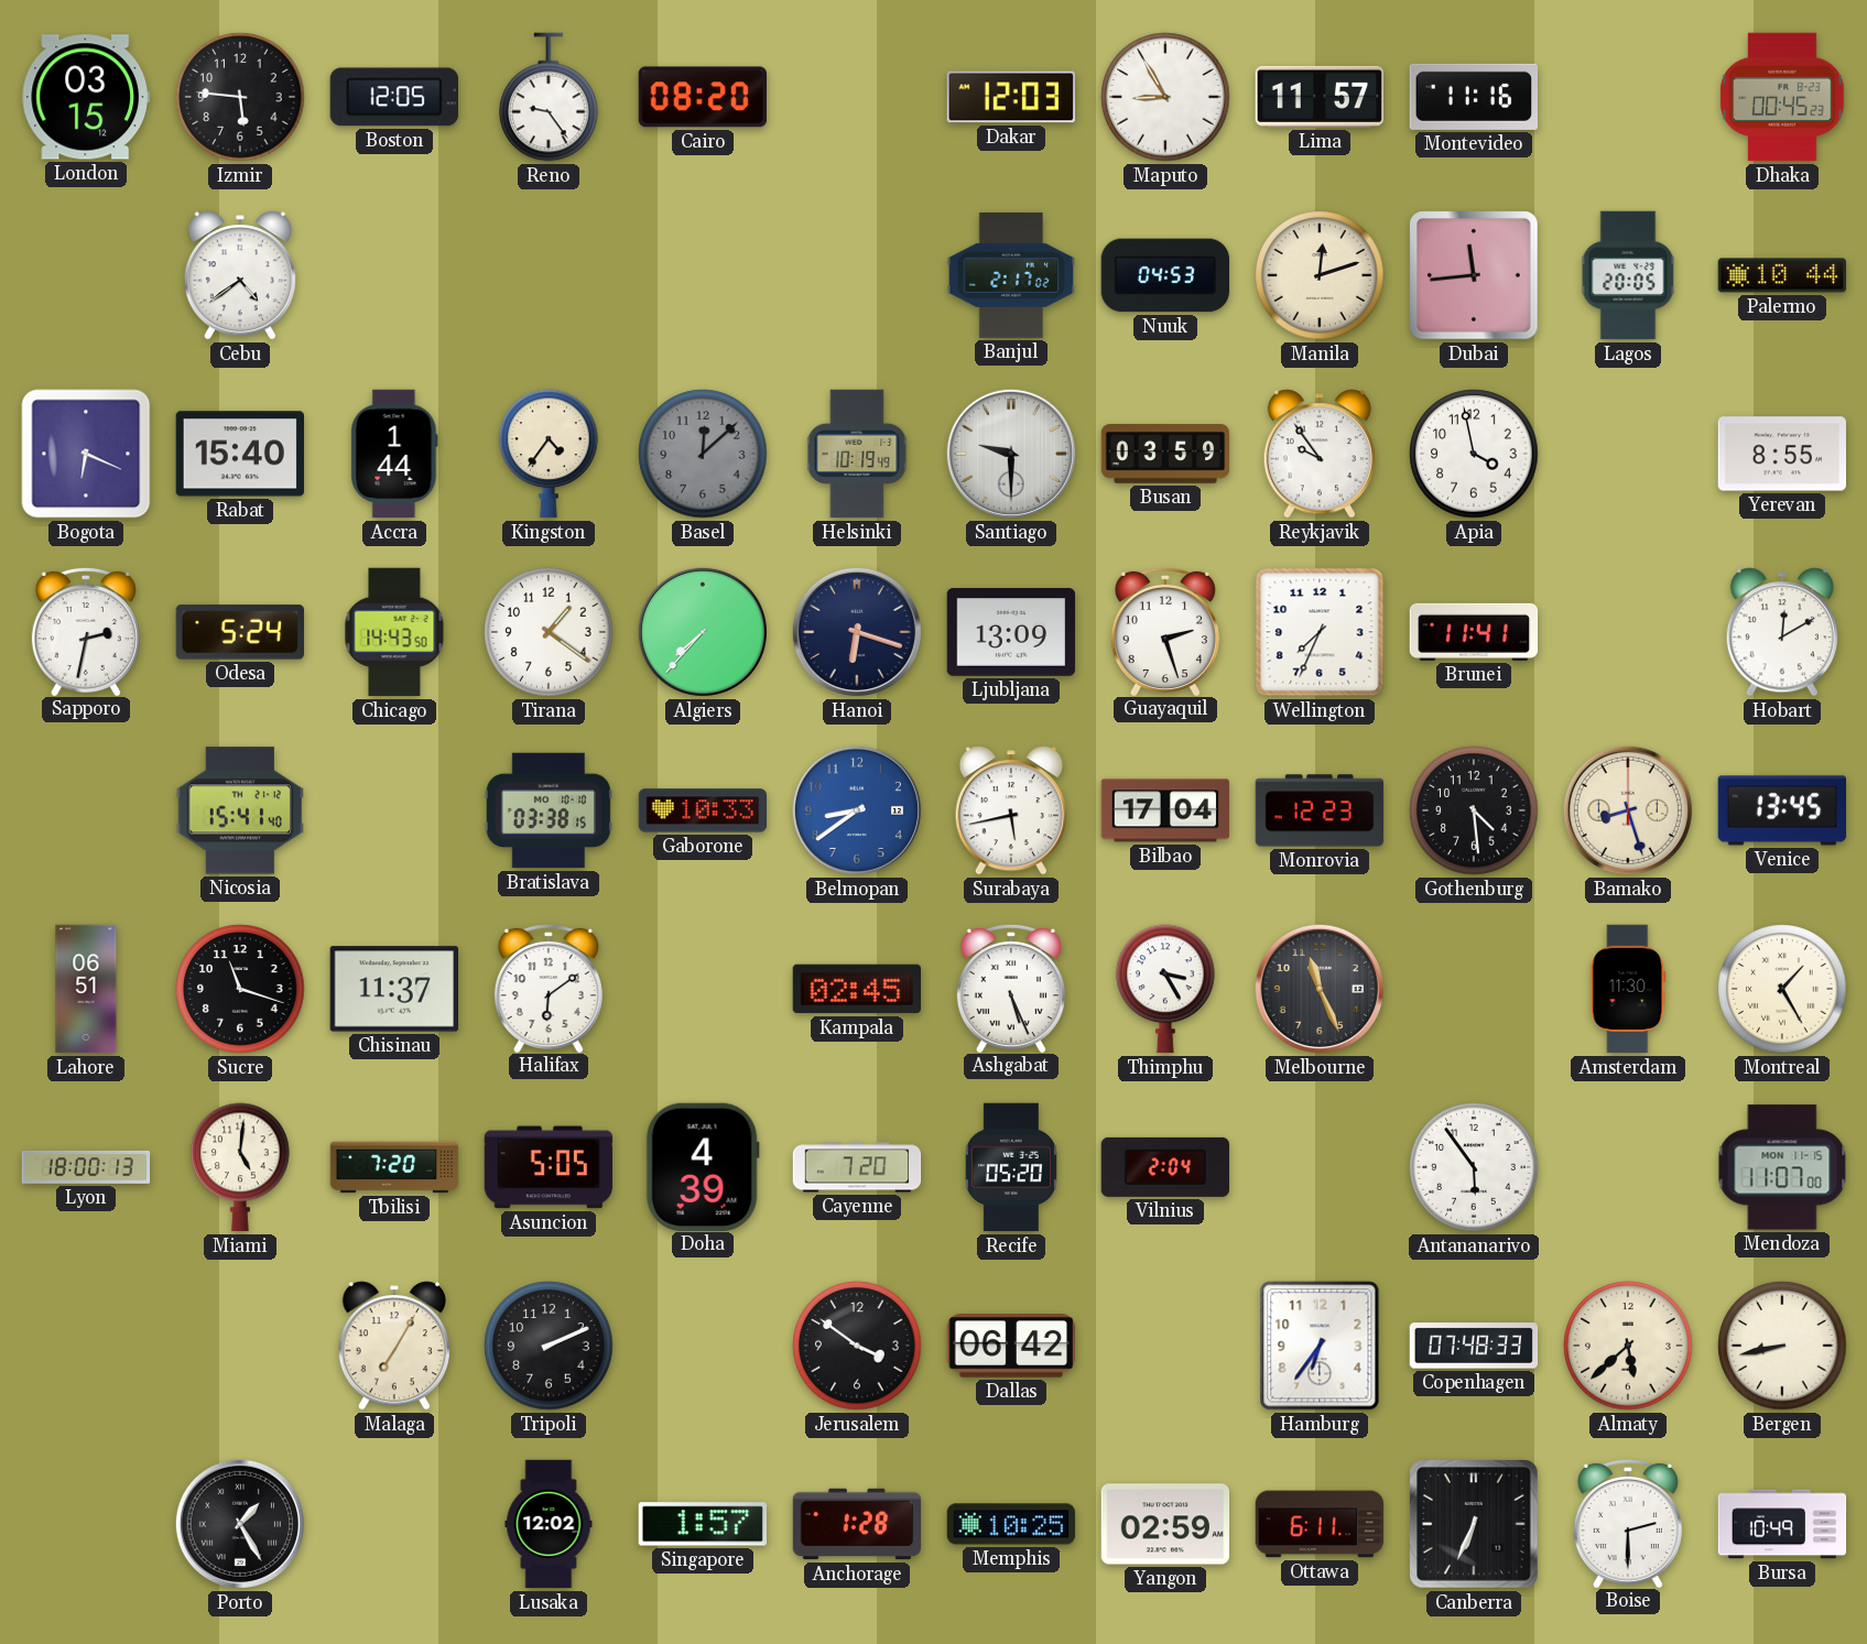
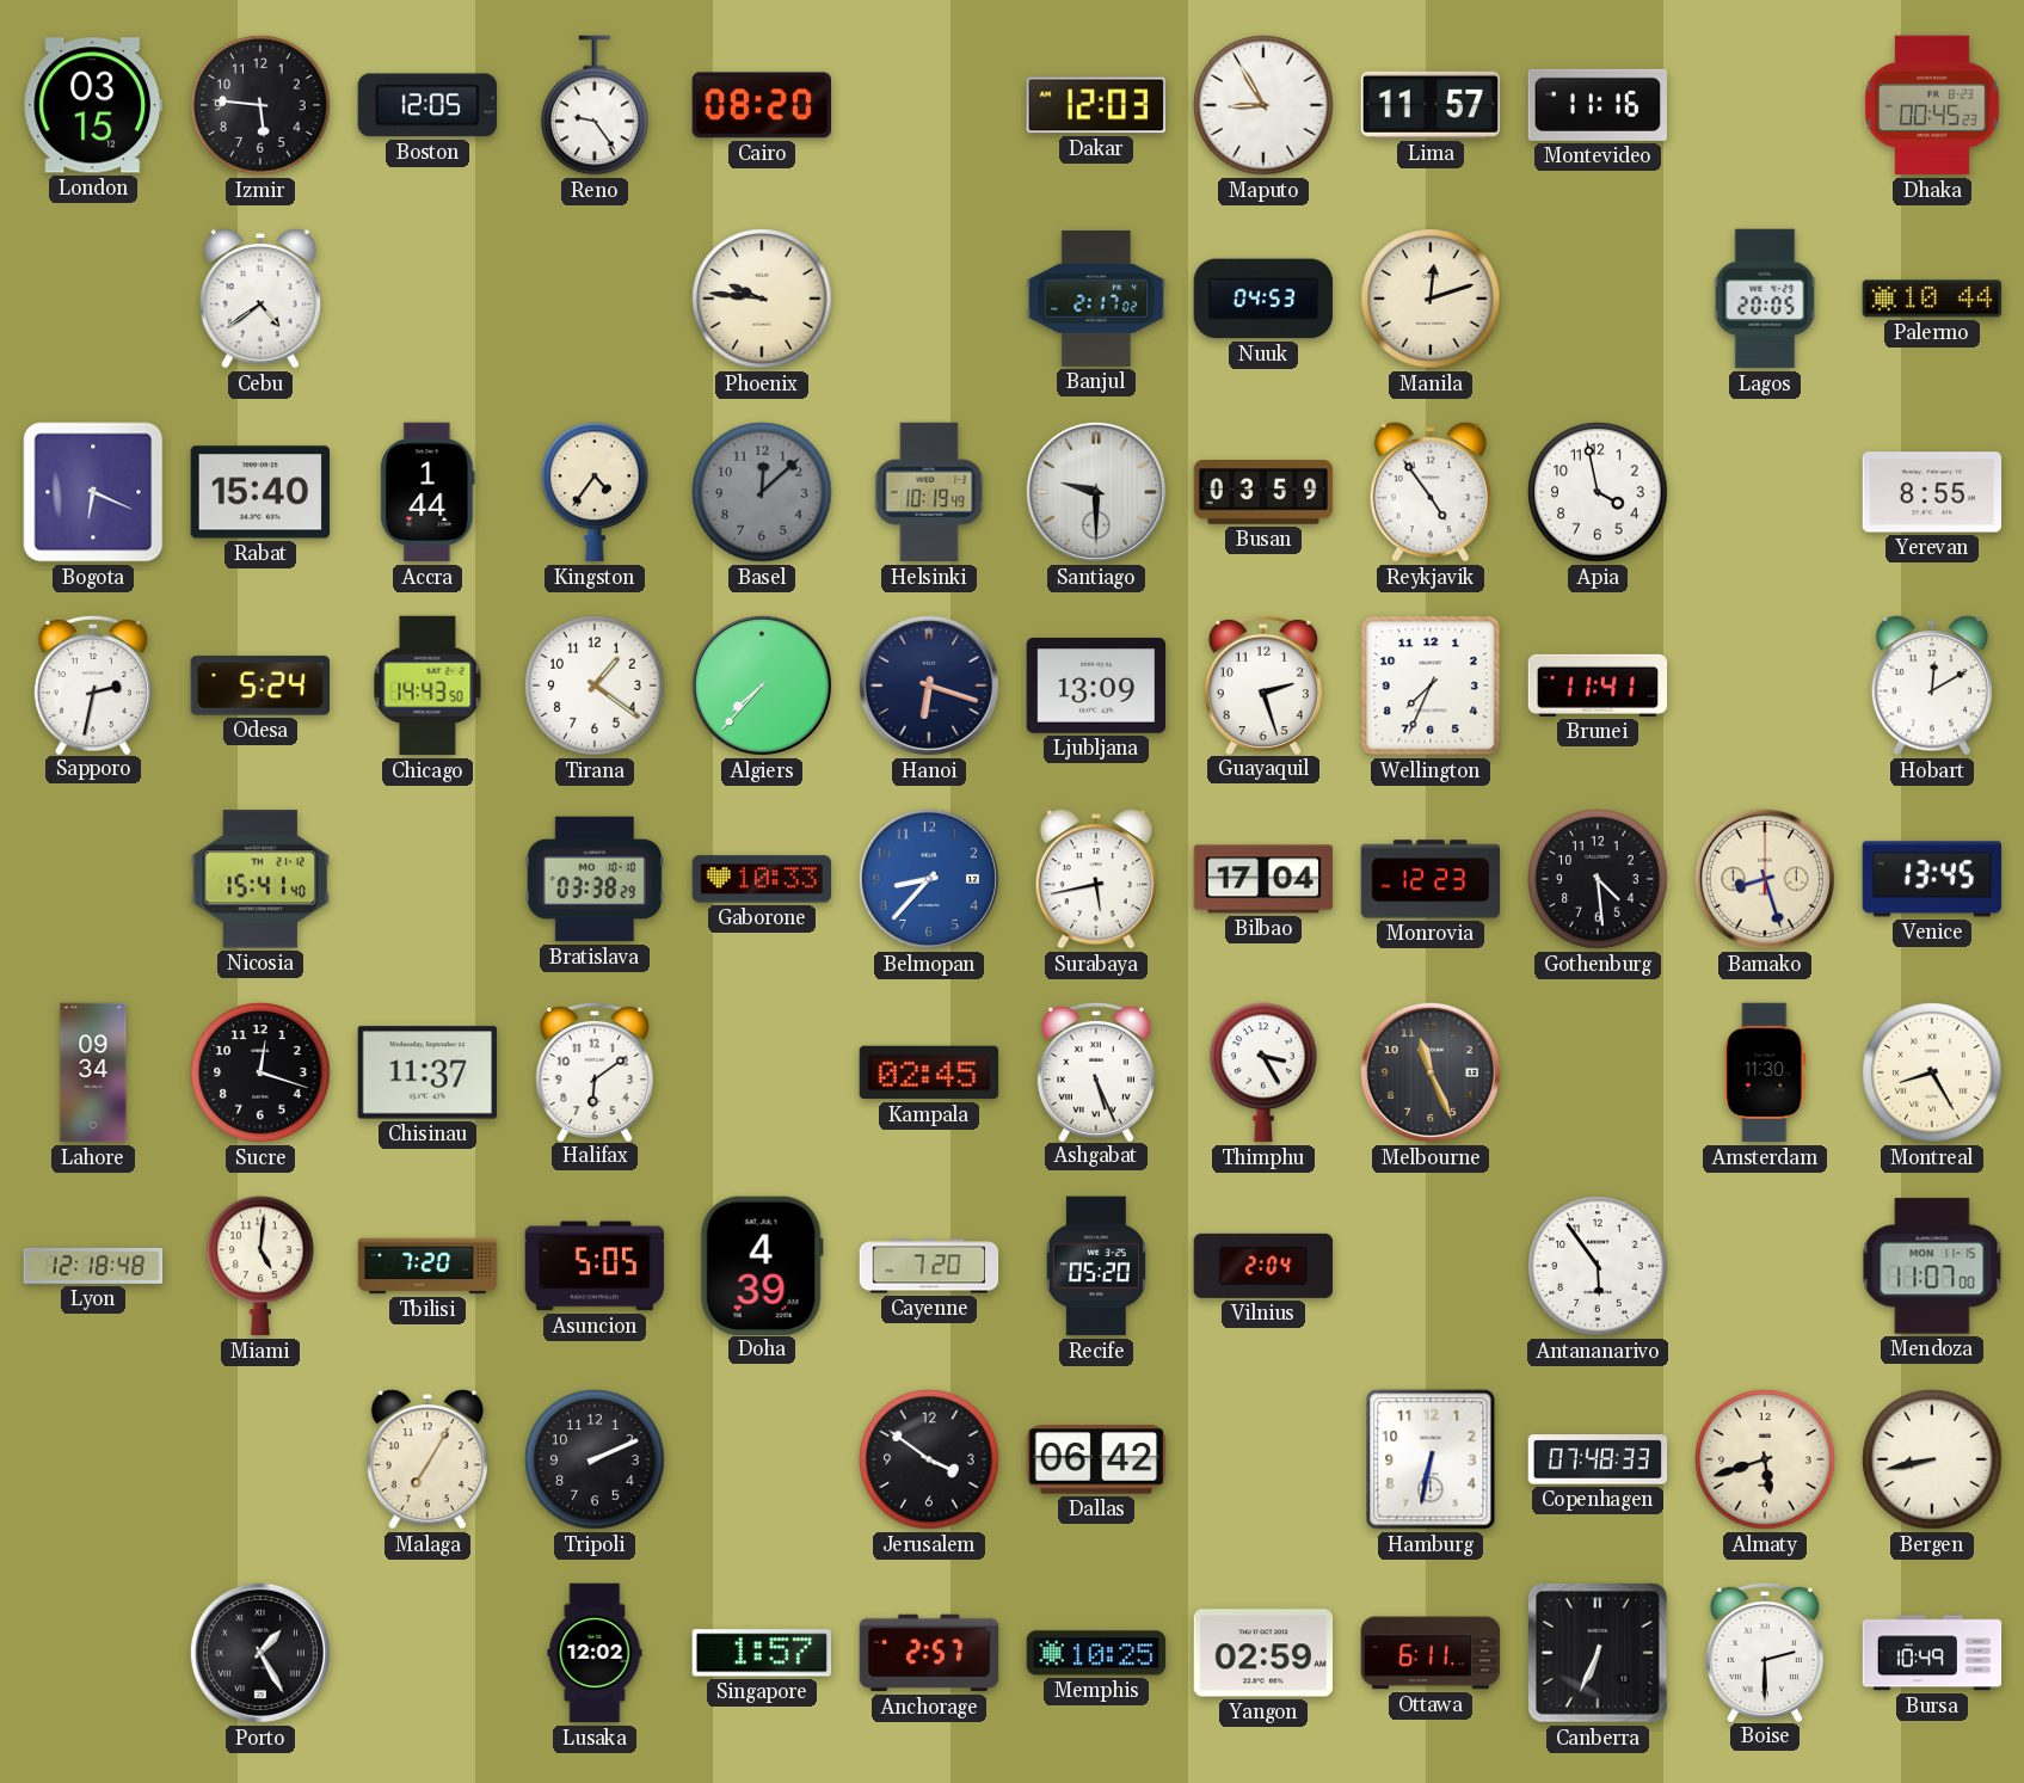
Phoenix: none -> 9:46
Dubai: 11:44 -> none
Reykjavik: 9:54 -> 4:54
Bratislava: 03:38:15 -> 03:38:29
Belmopan: 8:39 -> 8:37
Lahore: 06:51 -> 09:34
Sucre: 11:18 -> 12:18
Montreal: 1:25 -> 8:25
Lyon: 18:00 -> 12:18
Hamburg: 6:36 -> 6:32
Almaty: 5:38 -> 5:42
Anchorage: 1:28 -> 2:57
